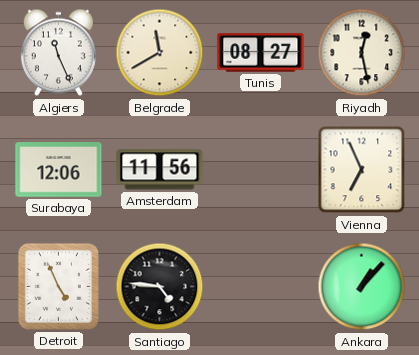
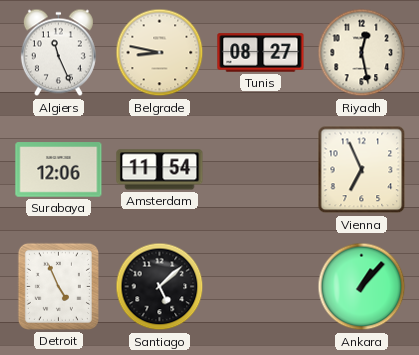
Belgrade: 11:40 -> 8:47
Amsterdam: 11:56 -> 11:54
Santiago: 4:46 -> 5:08
